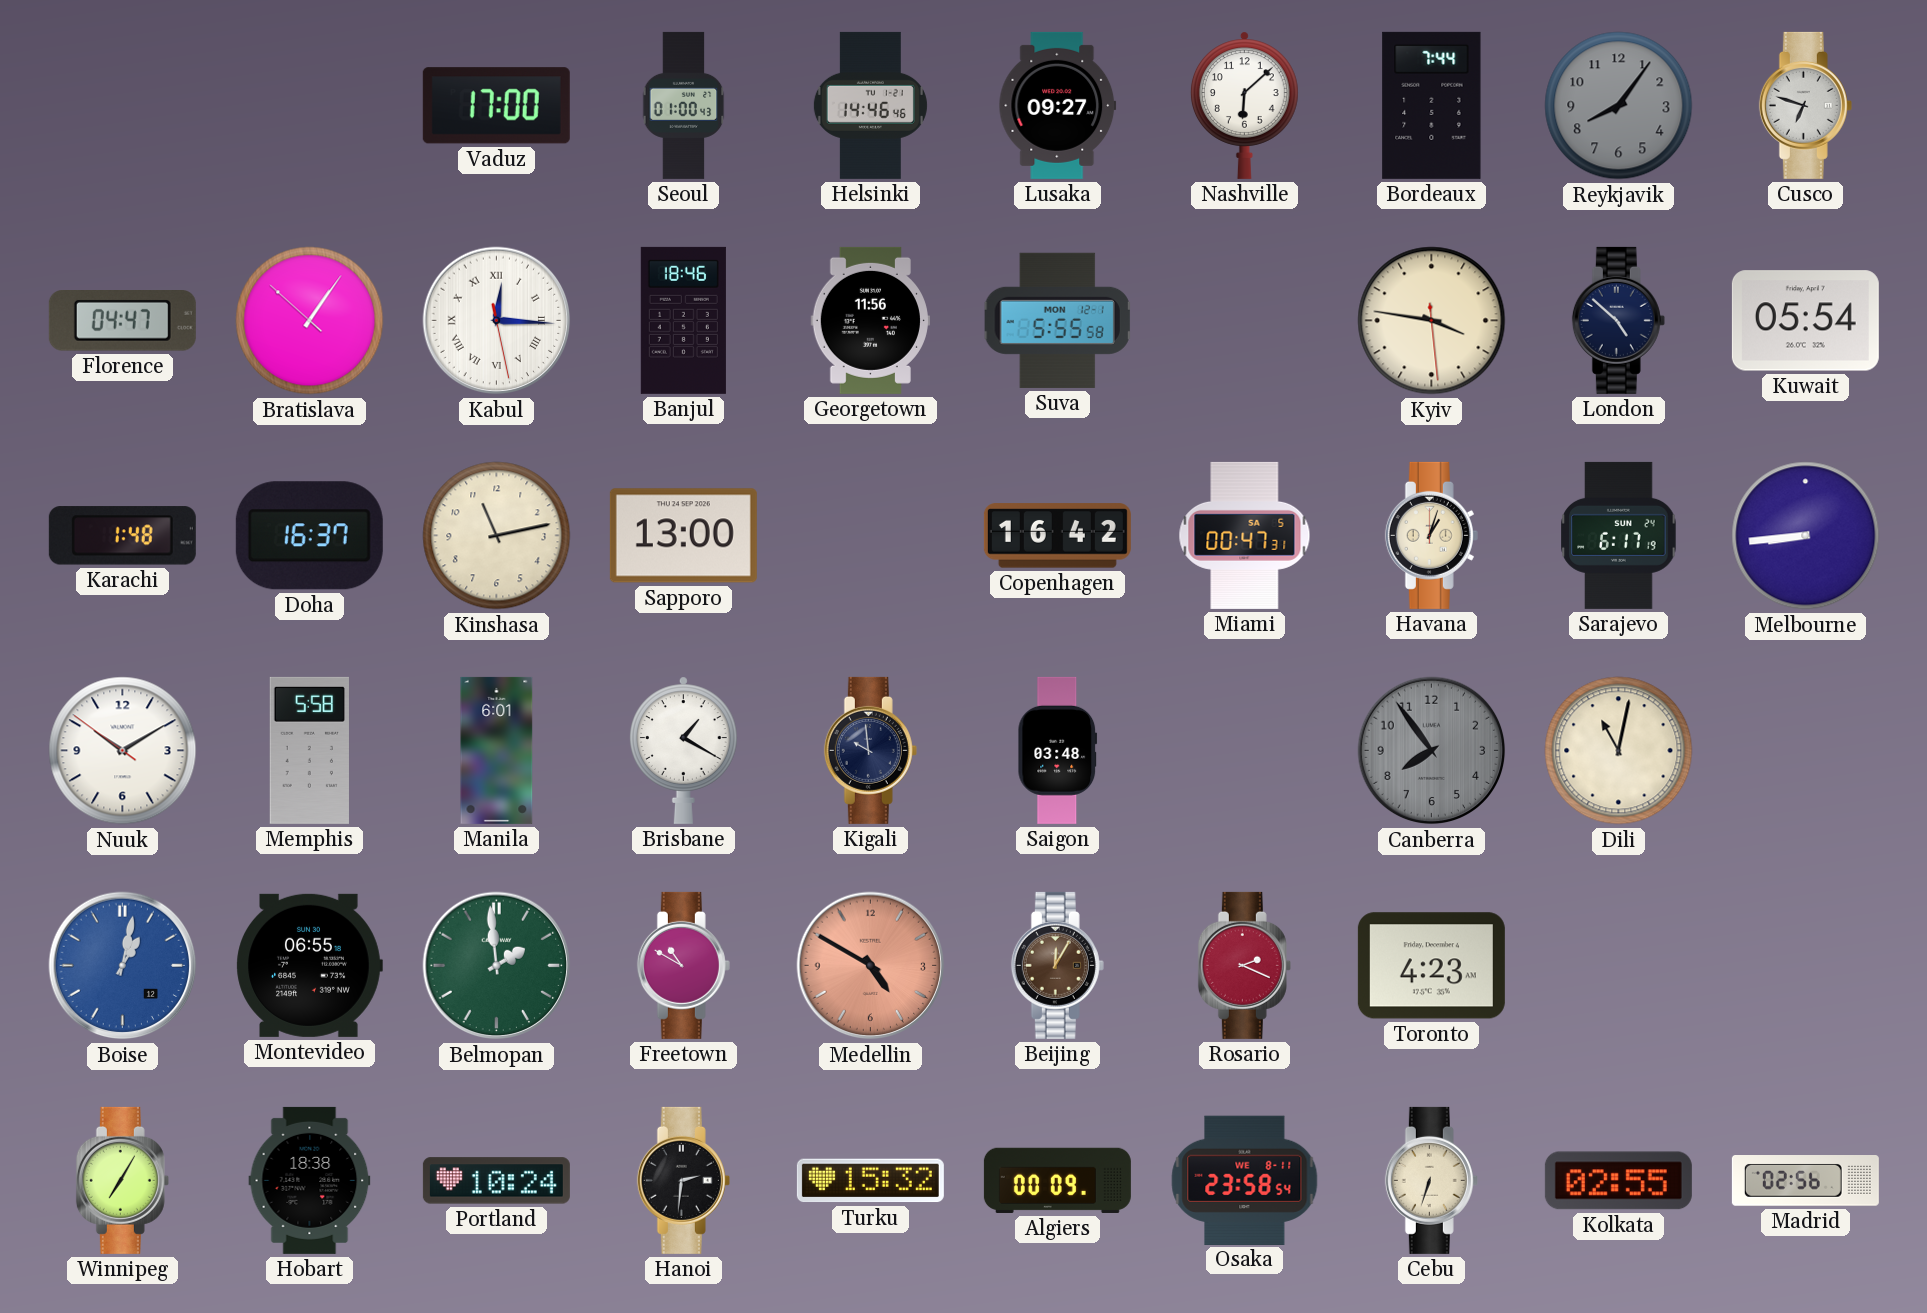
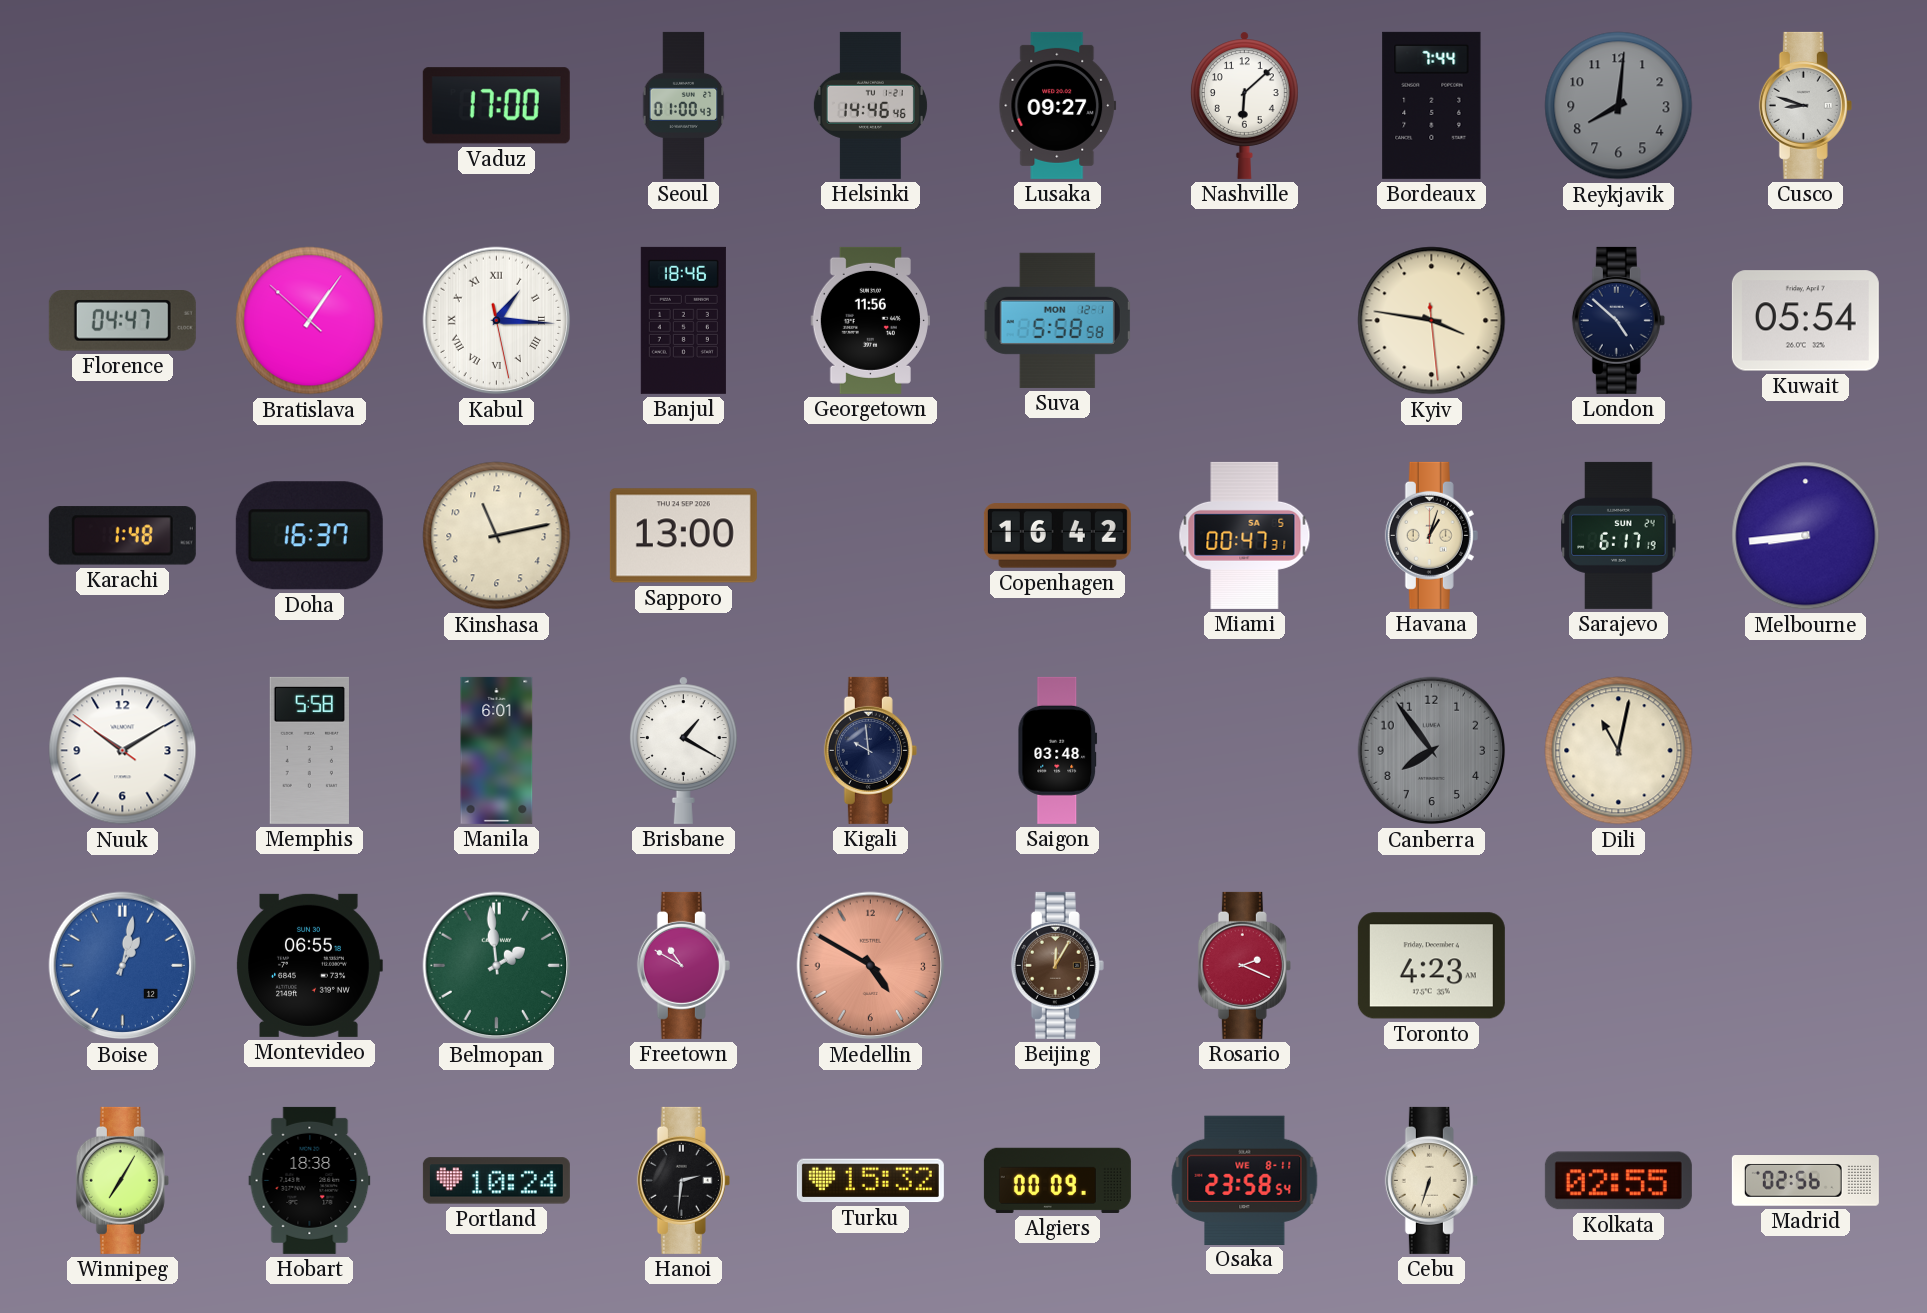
Reykjavik: 8:06 -> 8:01
Cusco: 6:48 -> 8:48
Kabul: 12:15 -> 1:15
Suva: 5:55 -> 5:58
